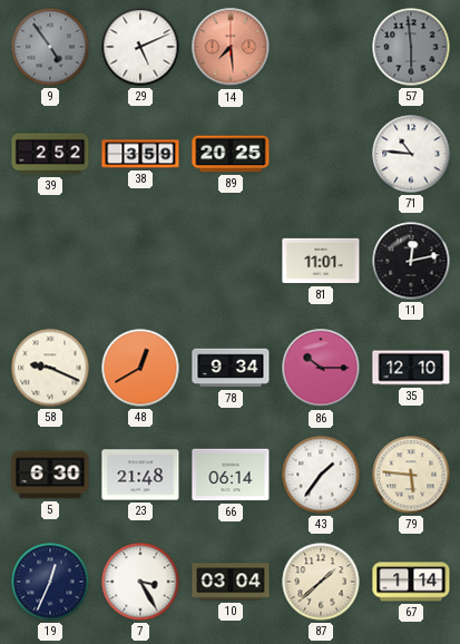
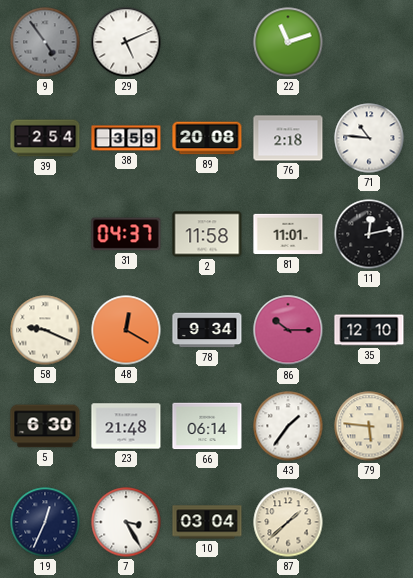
14: 7:29 -> none
22: none -> 11:12
57: 5:59 -> none
39: 2:52 -> 2:54
89: 20:25 -> 20:08
76: none -> 2:18
31: none -> 04:37
2: none -> 11:58
48: 12:40 -> 12:20
67: 1:14 -> none
